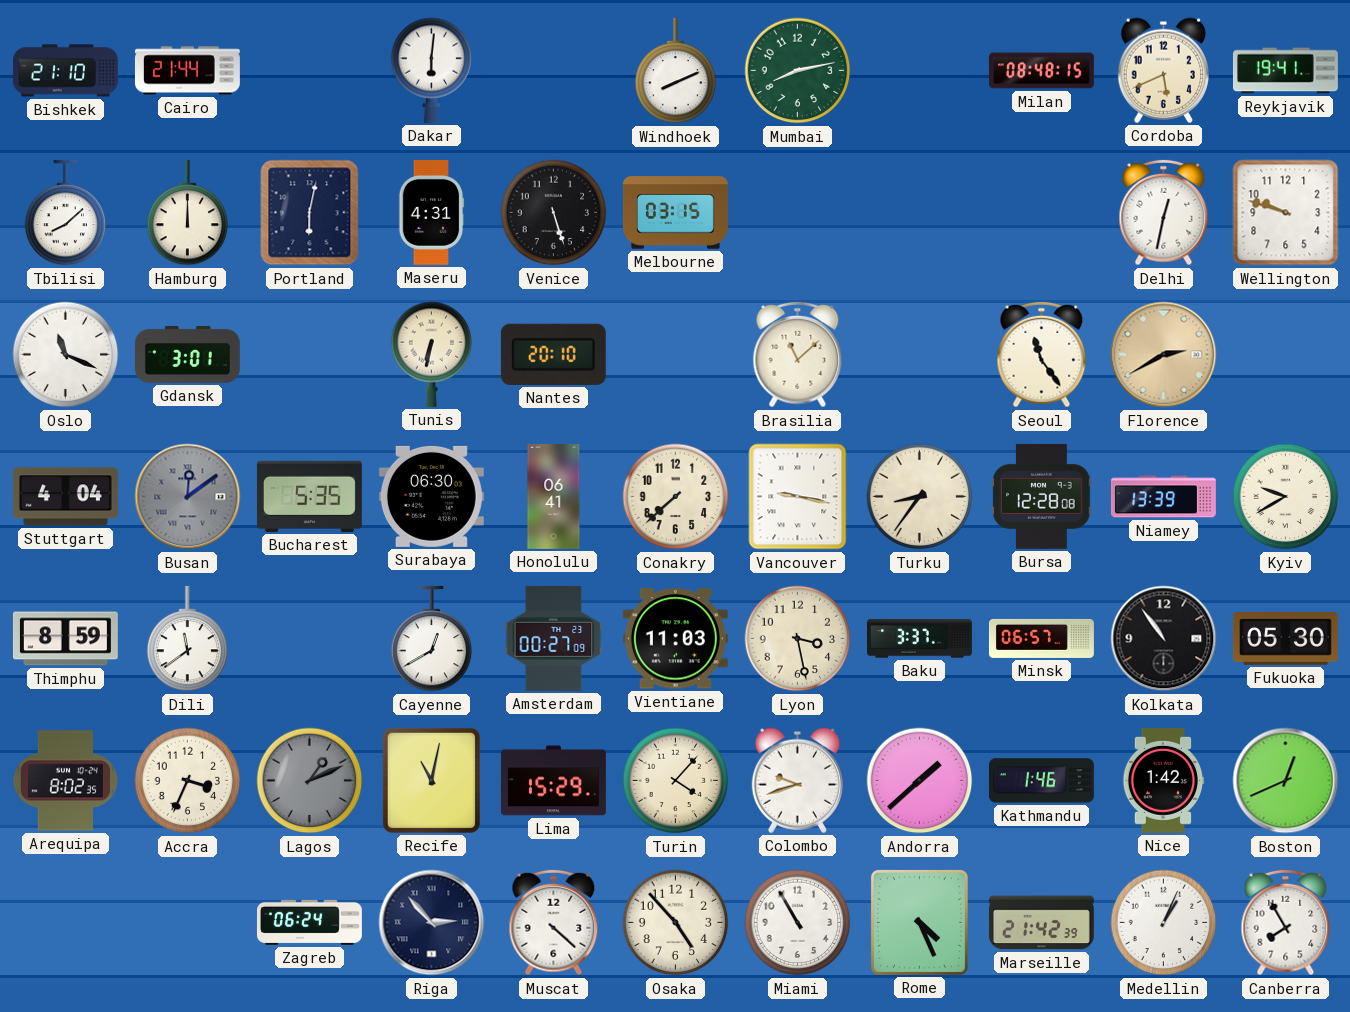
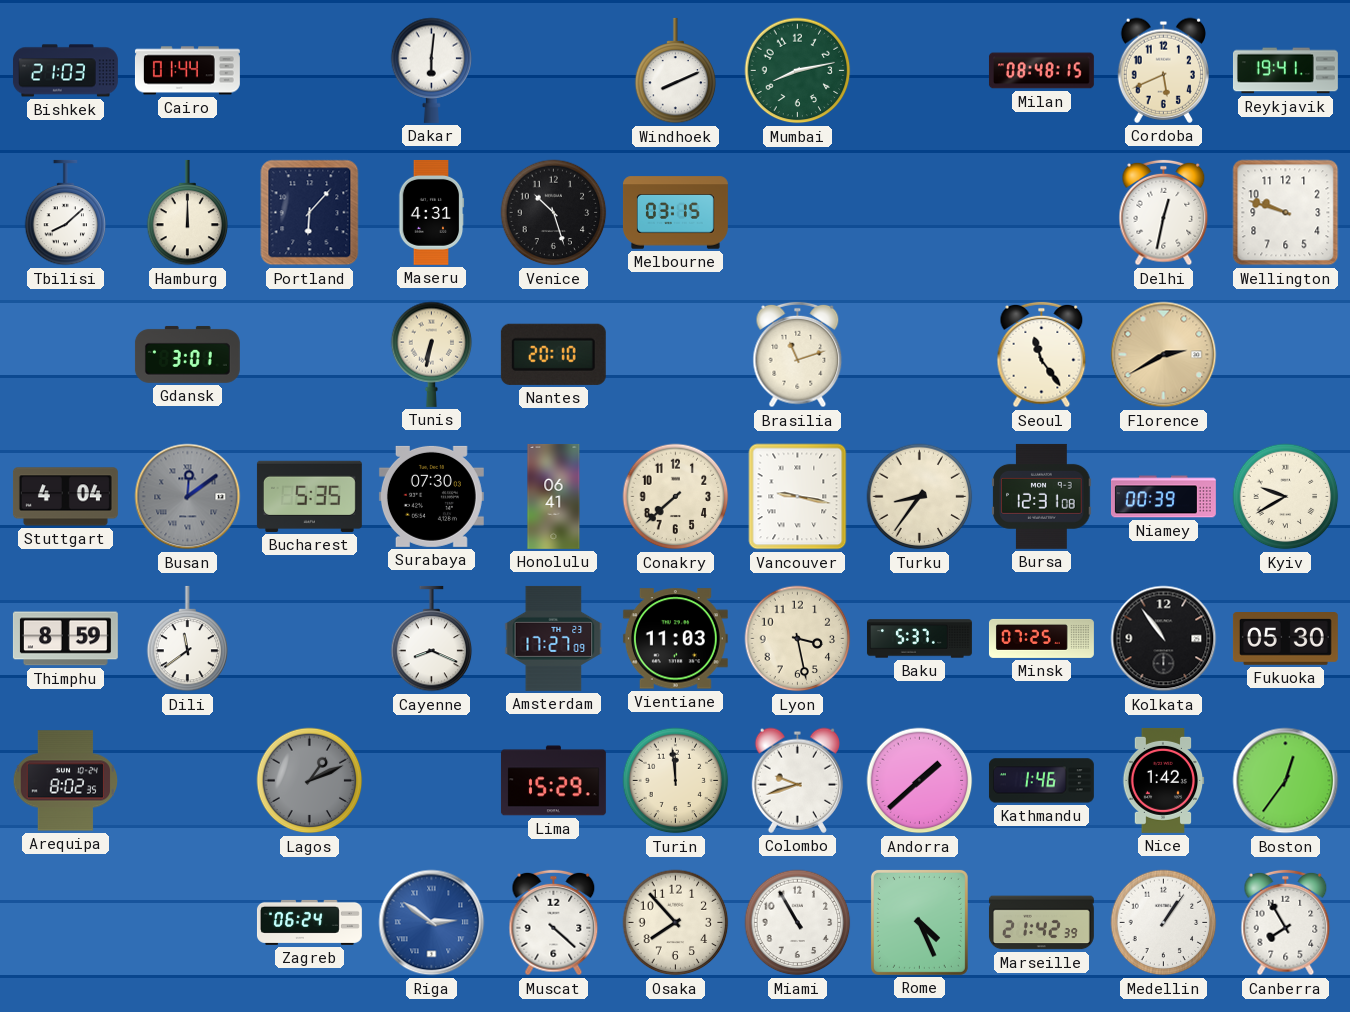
Bishkek: 21:10 -> 21:03
Cairo: 21:44 -> 01:44
Portland: 6:02 -> 6:07
Venice: 5:27 -> 10:27
Oslo: 11:19 -> none
Brasilia: 11:08 -> 11:12
Surabaya: 06:30 -> 07:30
Bursa: 12:28 -> 12:31
Niamey: 13:39 -> 00:39
Cayenne: 12:40 -> 8:19
Amsterdam: 00:27 -> 17:27
Baku: 3:37 -> 5:37
Minsk: 06:57 -> 07:25
Accra: 3:34 -> none
Recife: 11:02 -> none
Turin: 4:07 -> 11:59
Boston: 12:41 -> 12:36
Riga: 2:53 -> 2:51
Riga dial: navy -> blue
Osaka: 4:53 -> 7:53
Medellin: 1:04 -> 1:06
